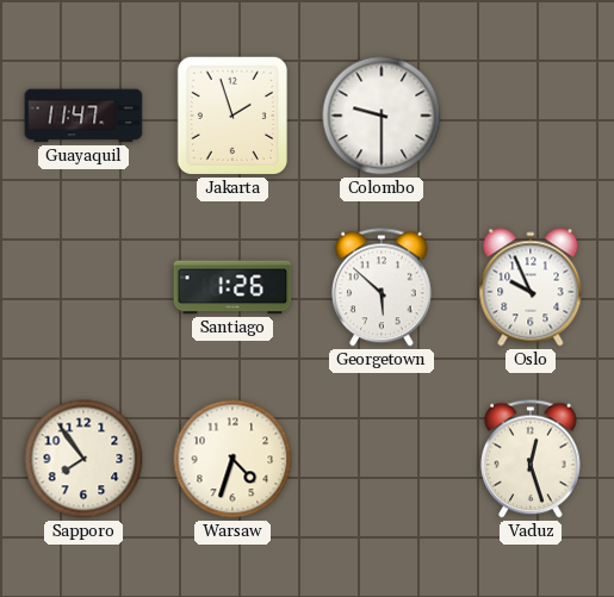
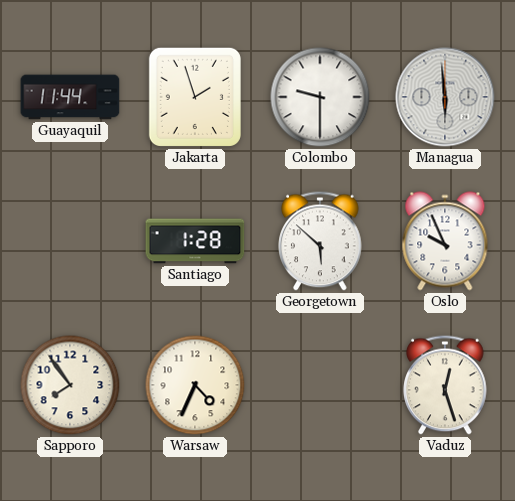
Guayaquil: 11:47 -> 11:44
Managua: none -> 5:59
Santiago: 1:26 -> 1:28
Warsaw: 4:33 -> 4:34
